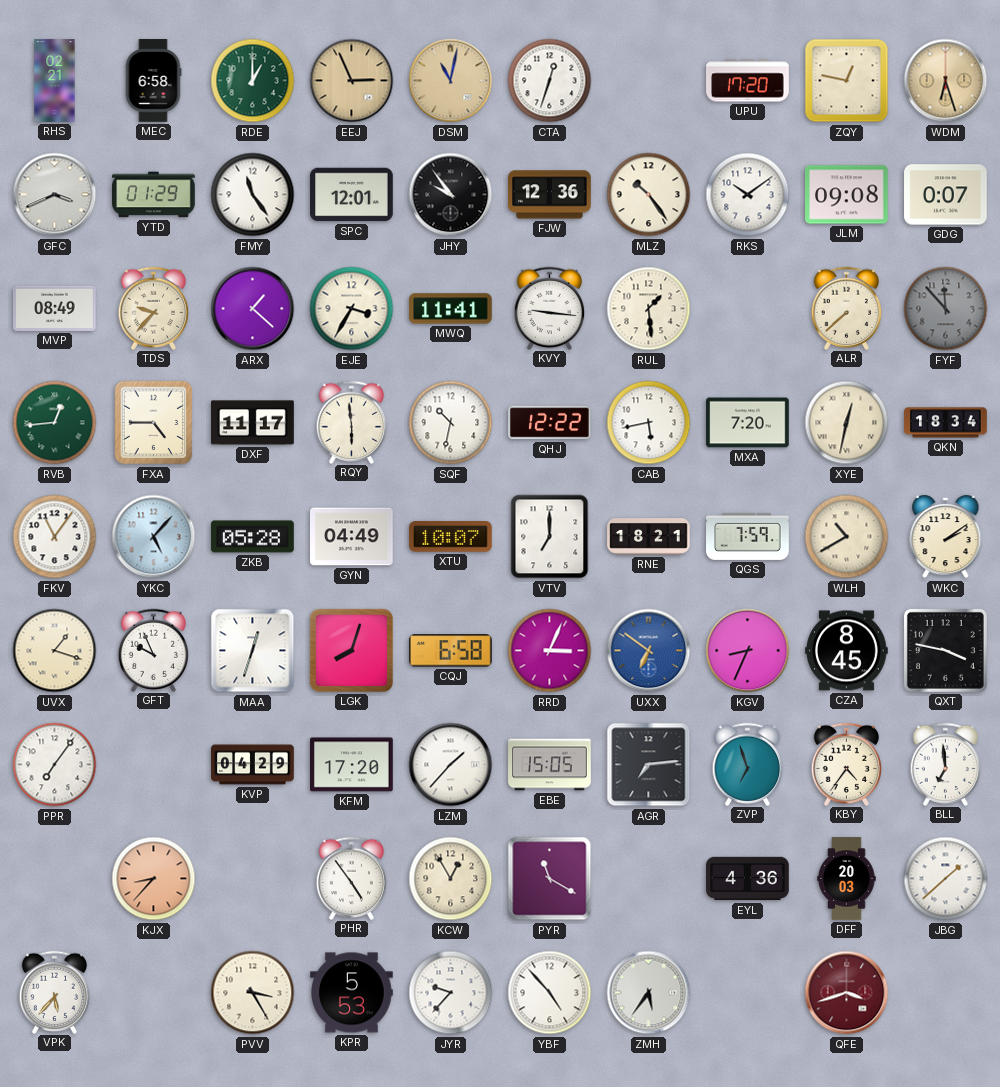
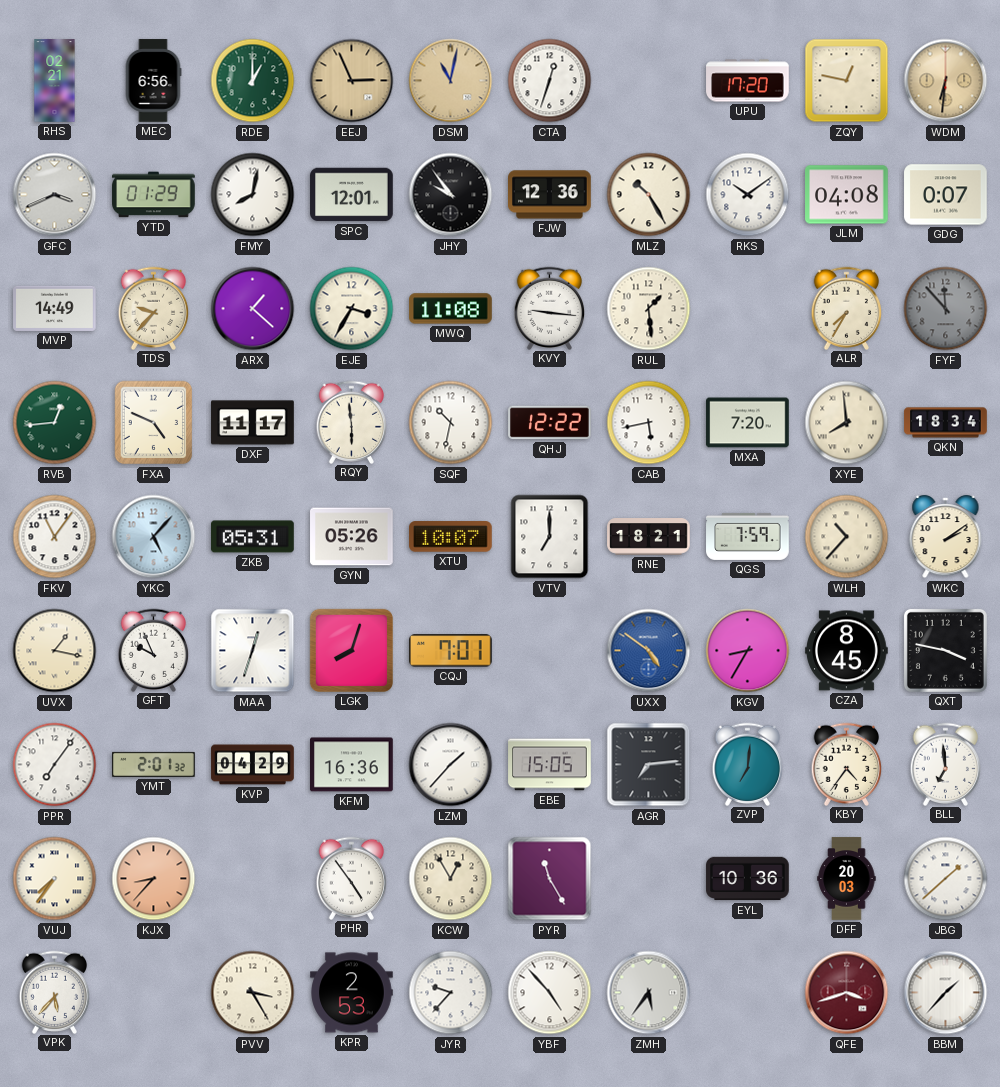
MEC: 6:58 -> 6:56
WDM: 6:27 -> 6:31
FMY: 11:24 -> 8:02
MLZ: 10:24 -> 10:25
JLM: 09:08 -> 04:08
MVP: 08:49 -> 14:49
MWQ: 11:41 -> 11:08
ALR: 7:38 -> 7:35
FXA: 4:45 -> 4:49
XYE: 12:32 -> 7:59
ZKB: 05:28 -> 05:31
GYN: 04:49 -> 05:26
WLH: 10:40 -> 10:37
UVX: 1:18 -> 1:17
CQJ: 6:58 -> 7:01
RRD: 3:04 -> none
UXX: 6:51 -> 4:51
KGV: 8:34 -> 8:35
YMT: none -> 2:01
KFM: 17:20 -> 16:36
ZVP: 6:57 -> 7:01
VUJ: none -> 7:36
PYR: 11:20 -> 11:25
EYL: 4:36 -> 10:36
KPR: 5:53 -> 2:53
BBM: none -> 1:37
